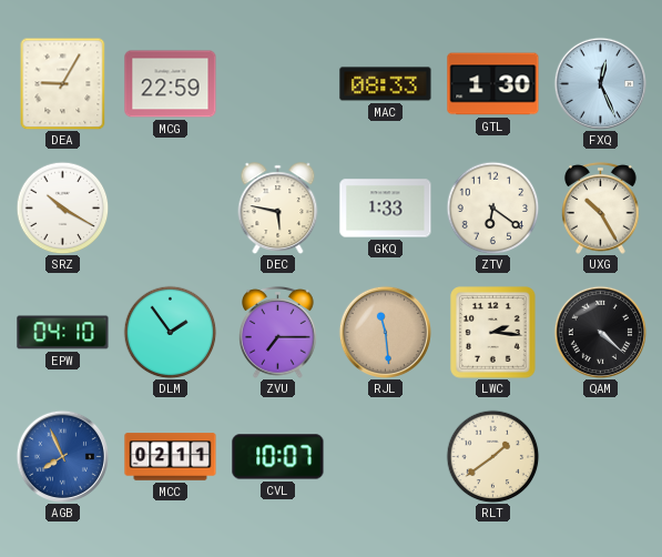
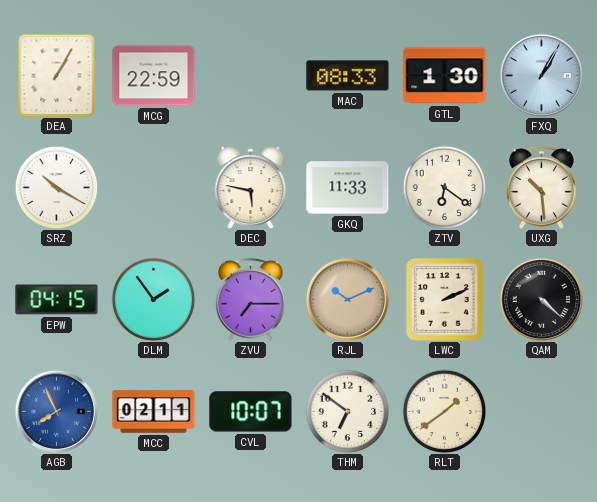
DEA: 9:05 -> 1:05
FXQ: 12:26 -> 1:05
GKQ: 1:33 -> 11:33
UXG: 10:25 -> 10:29
EPW: 04:10 -> 04:15
RJL: 11:29 -> 10:11
LWC: 2:16 -> 2:11
THM: none -> 6:51
